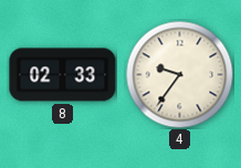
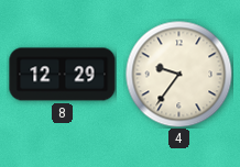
8: 02:33 -> 12:29
